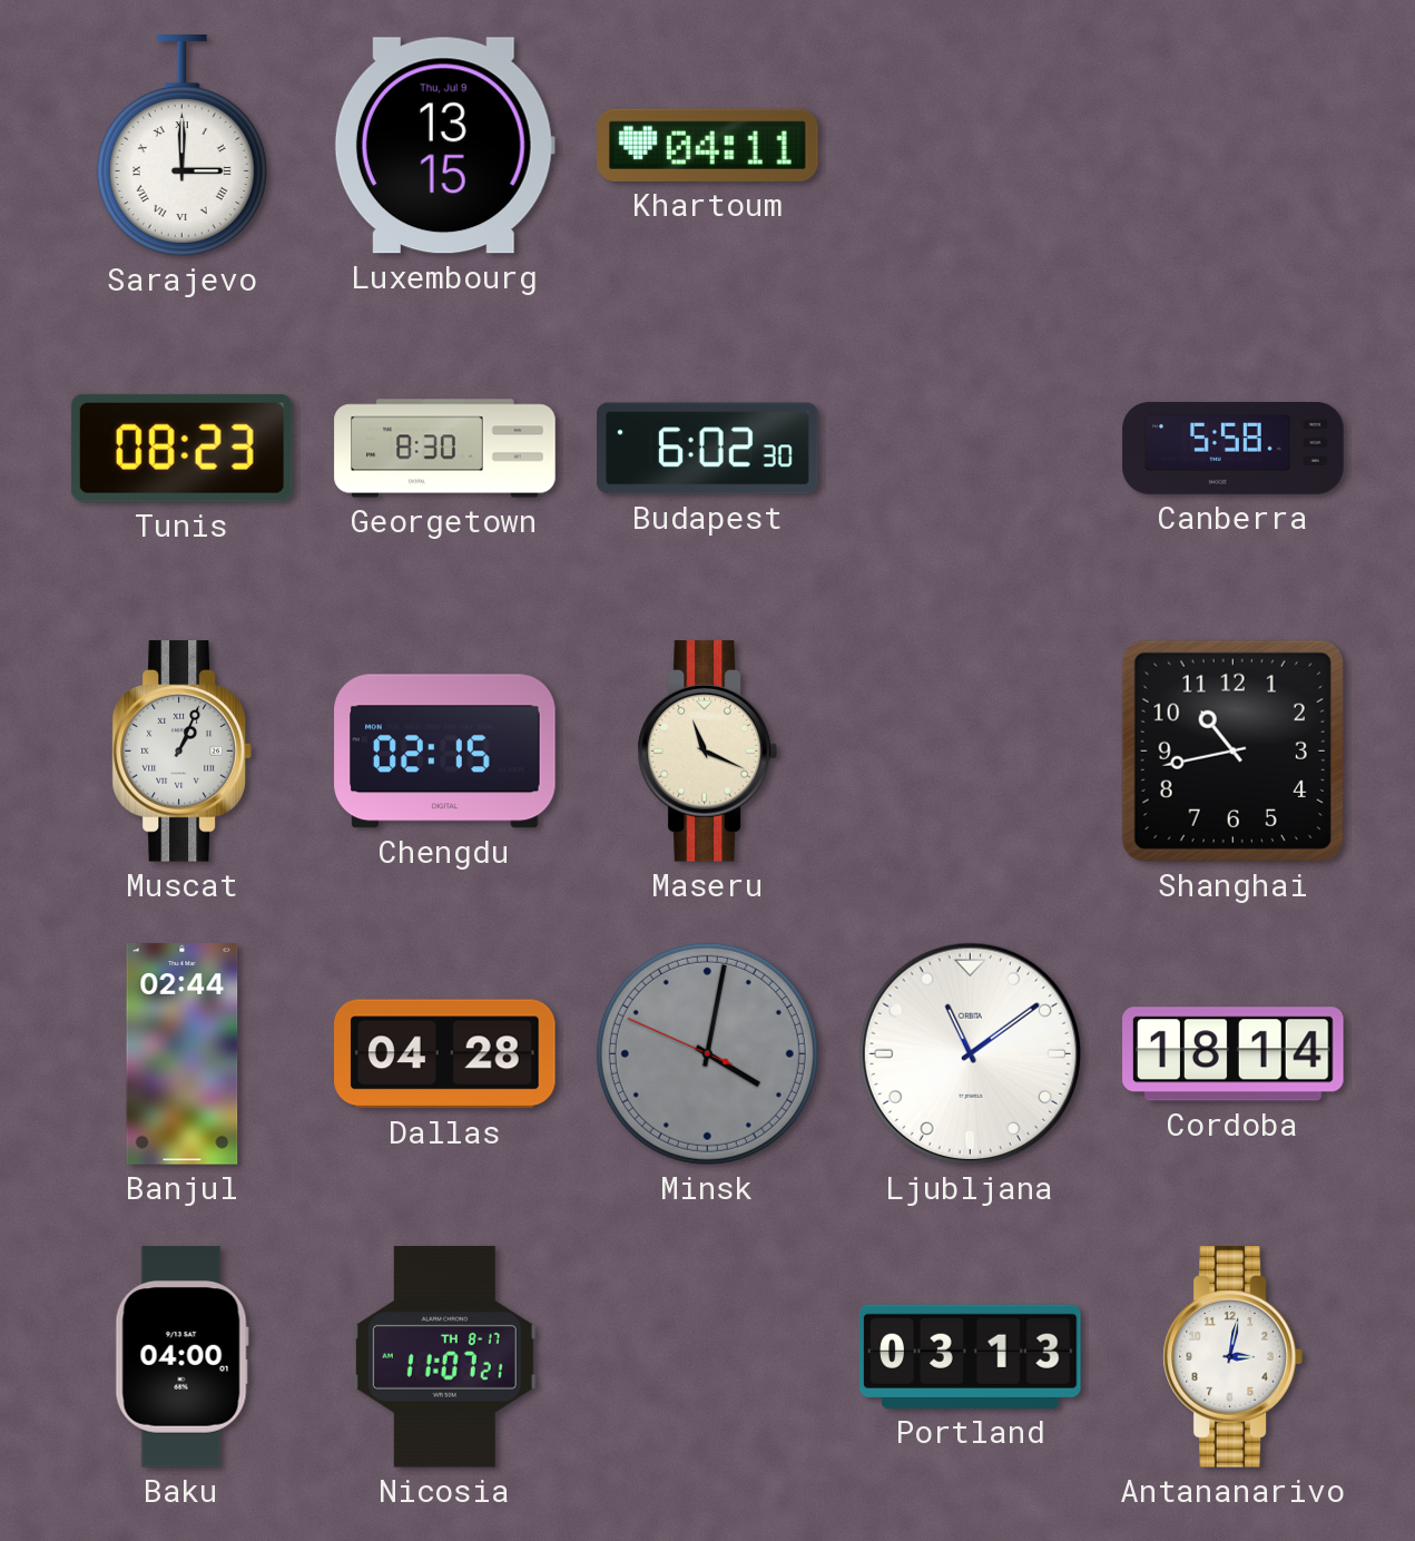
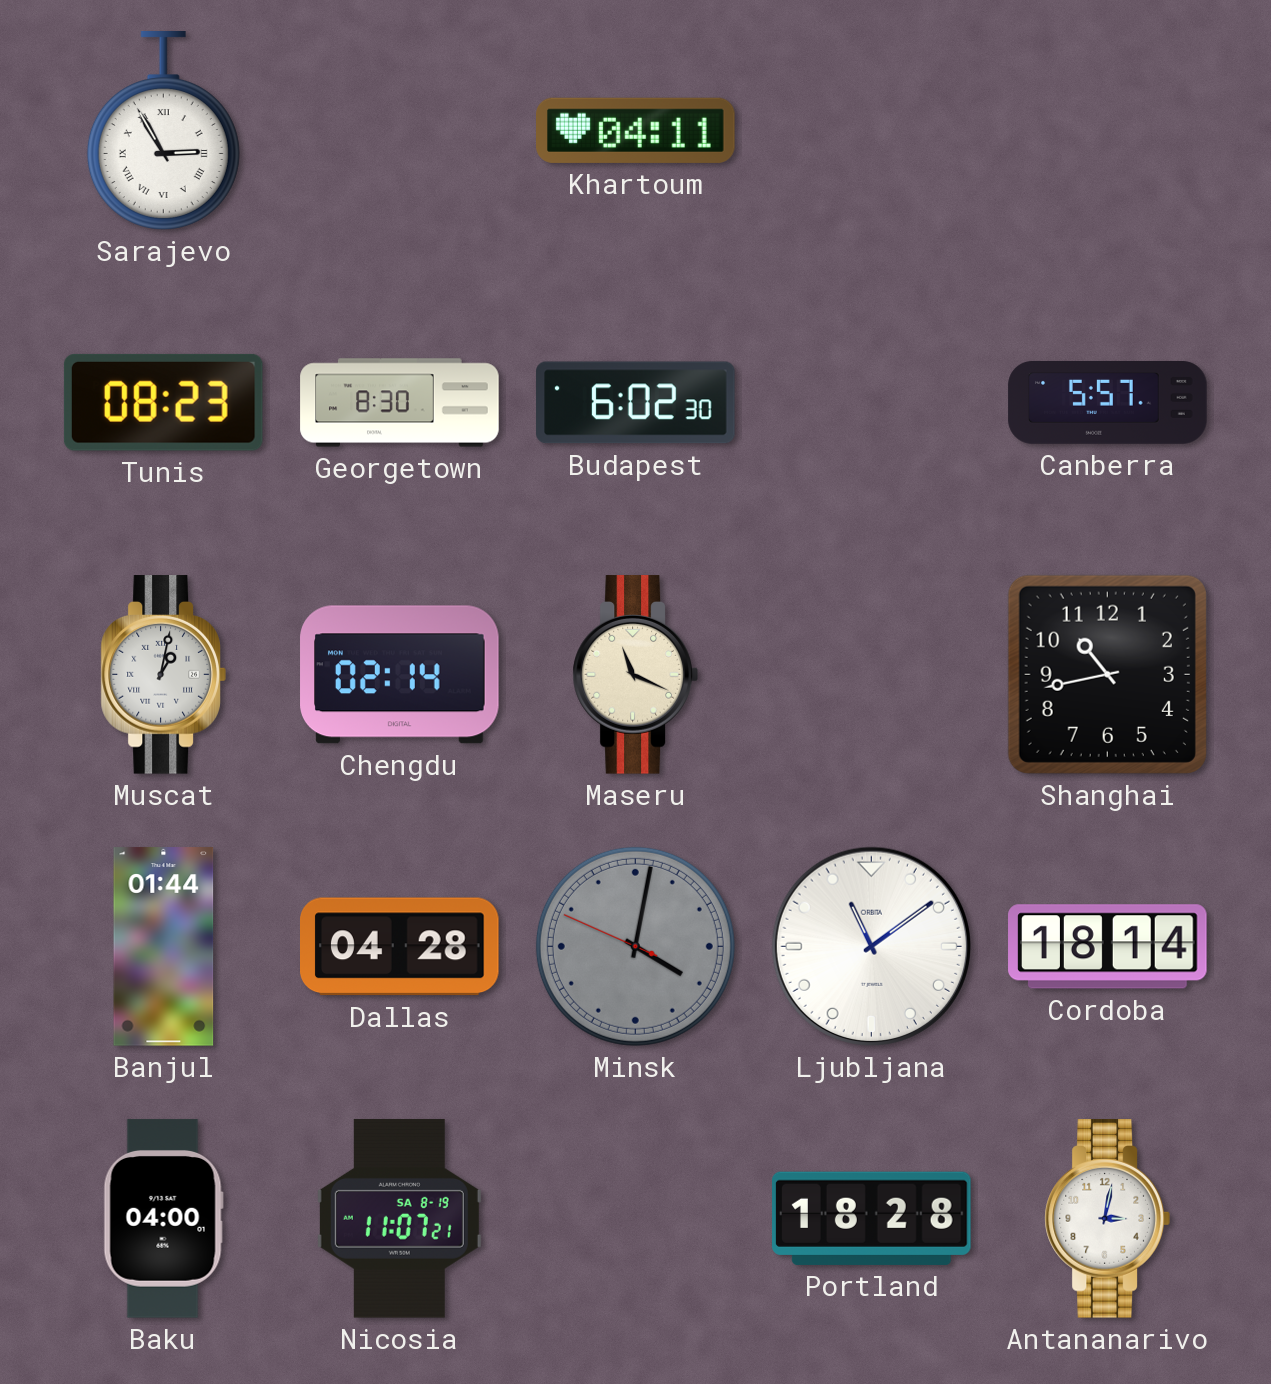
Sarajevo: 3:00 -> 2:55
Luxembourg: 13:15 -> none
Canberra: 5:58 -> 5:57
Muscat: 1:04 -> 1:02
Chengdu: 02:15 -> 02:14
Banjul: 02:44 -> 01:44
Nicosia date: TH 8-17 -> SA 8-19
Portland: 03:13 -> 18:28
